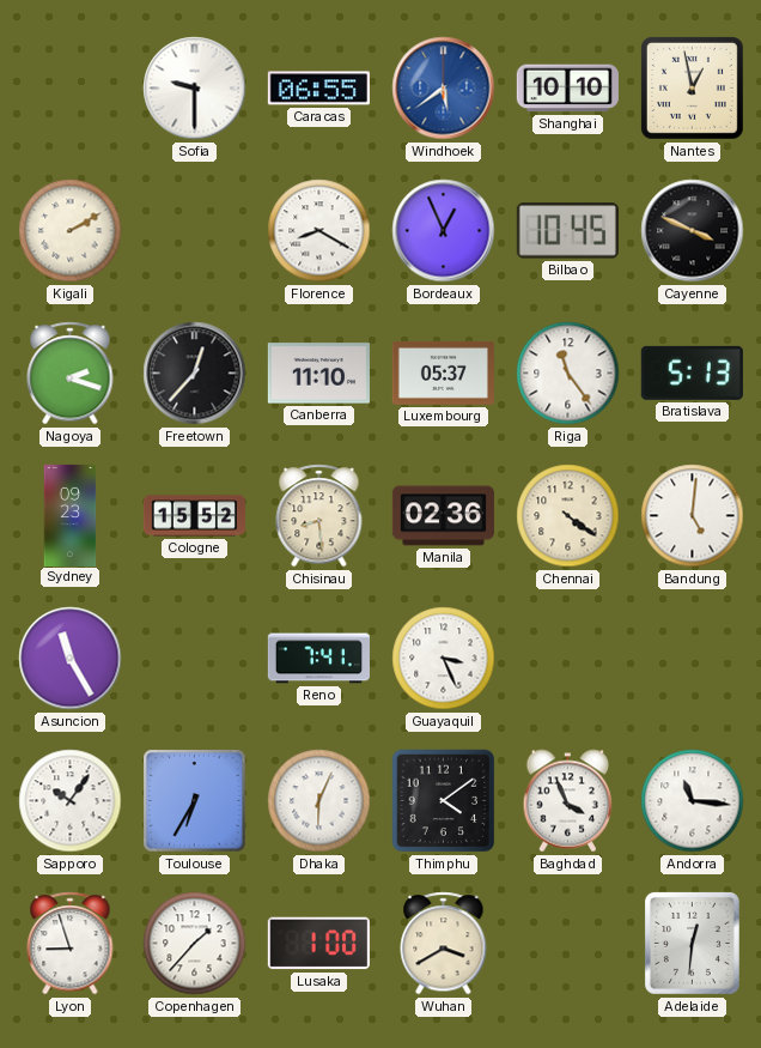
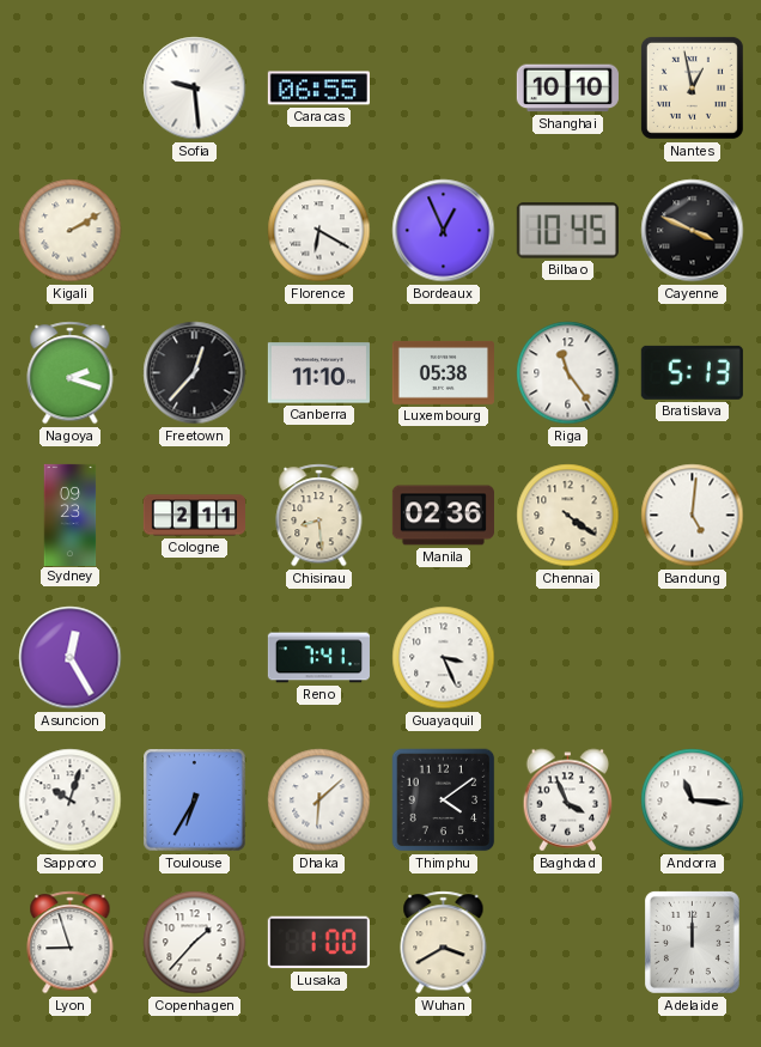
Sofia: 9:30 -> 9:29
Windhoek: 5:39 -> none
Florence: 8:20 -> 6:20
Luxembourg: 05:37 -> 05:38
Cologne: 15:52 -> 2:11
Asuncion: 11:25 -> 12:25
Sapporo: 10:06 -> 10:03
Dhaka: 6:04 -> 6:08
Adelaide: 12:31 -> 12:00
